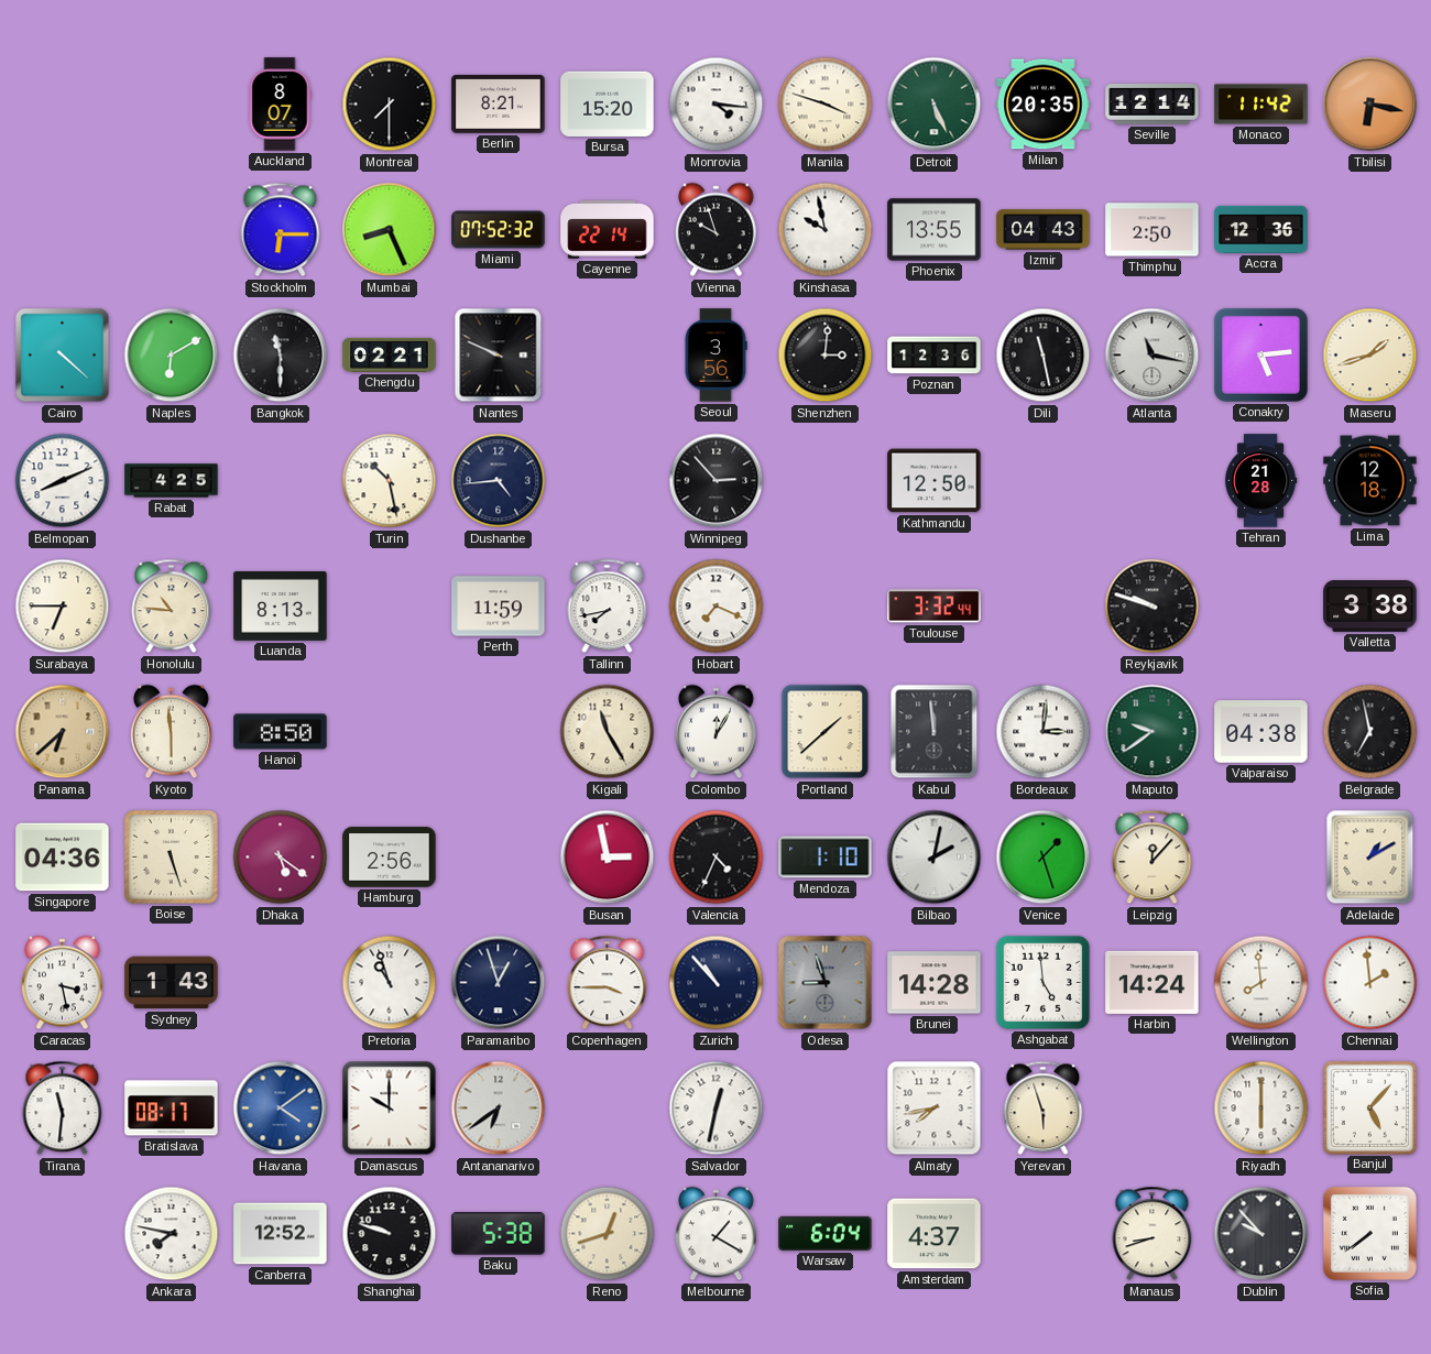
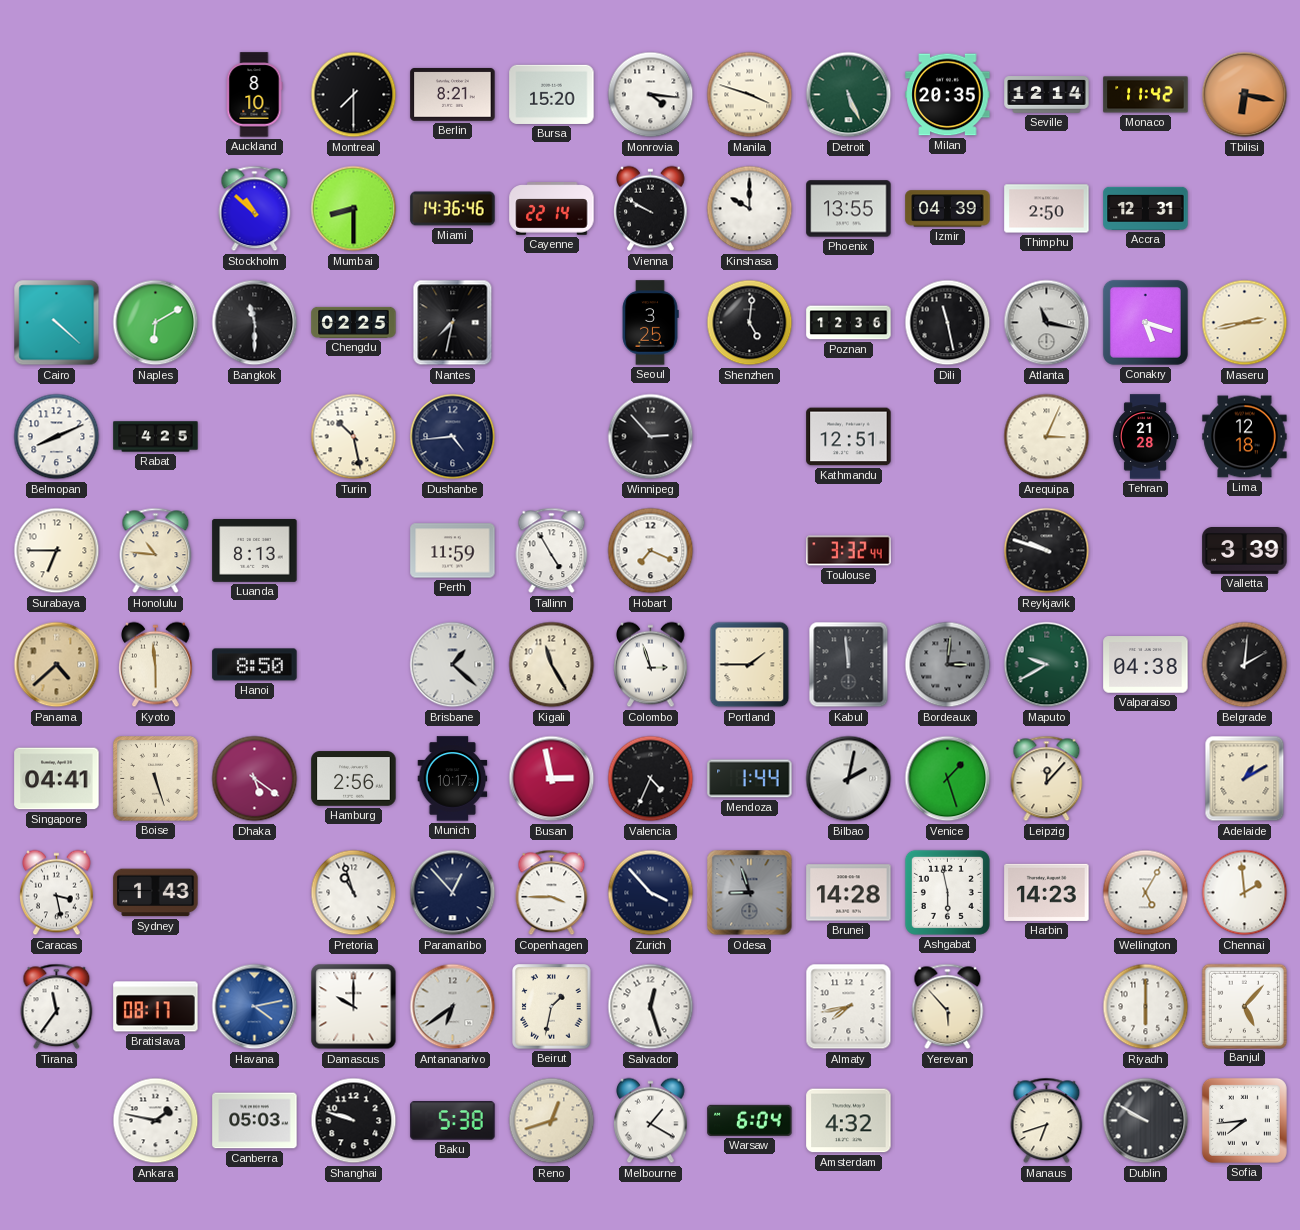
Auckland: 8:07 -> 8:10
Stockholm: 6:15 -> 10:52
Mumbai: 8:26 -> 8:30
Miami: 07:52 -> 14:36
Vienna: 9:57 -> 9:50
Kinshasa: 9:58 -> 10:00
Izmir: 04:43 -> 04:39
Accra: 12:36 -> 12:31
Chengdu: 02:21 -> 02:25
Nantes: 9:49 -> 7:32
Seoul: 3:56 -> 3:25
Shenzhen: 3:01 -> 5:01
Conakry: 5:14 -> 5:18
Maseru: 1:42 -> 2:43
Kathmandu: 12:50 -> 12:51
Arequipa: none -> 3:04
Tallinn: 7:43 -> 4:55
Valletta: 3:38 -> 3:39
Panama: 6:38 -> 4:38
Brisbane: none -> 1:22
Colombo: 12:05 -> 2:57
Portland: 1:38 -> 1:45
Bordeaux dial: white -> grey
Maputo: 9:39 -> 9:40
Belgrade: 6:58 -> 2:01
Singapore: 04:36 -> 04:41
Munich: none -> 10:17
Mendoza: 1:10 -> 1:44
Paramaribo: 12:57 -> 12:53
Zurich: 10:53 -> 3:53
Ashgabat: 4:59 -> 5:58
Harbin: 14:24 -> 14:23
Wellington: 7:59 -> 5:05
Tirana: 11:31 -> 11:36
Havana: 4:09 -> 4:13
Beirut: none -> 1:32
Salvador: 12:32 -> 12:27
Yerevan: 5:57 -> 5:53
Ankara: 7:47 -> 1:47
Canberra: 12:52 -> 05:03
Amsterdam: 4:37 -> 4:32
Manaus: 8:42 -> 6:42
Dublin: 9:53 -> 9:50
Sofia: 7:39 -> 7:44
